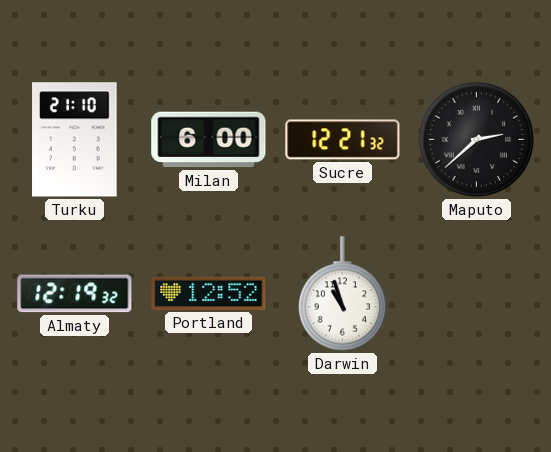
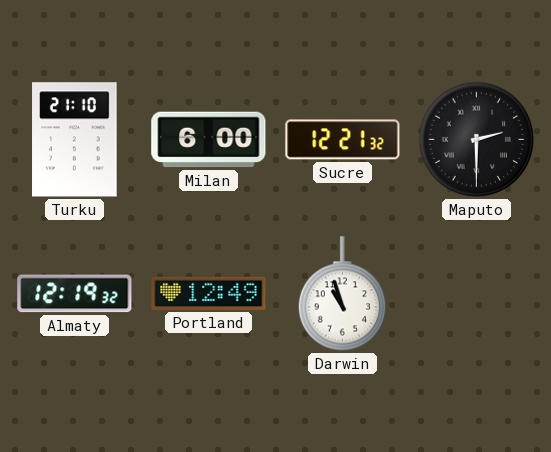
Maputo: 2:38 -> 2:30
Portland: 12:52 -> 12:49
